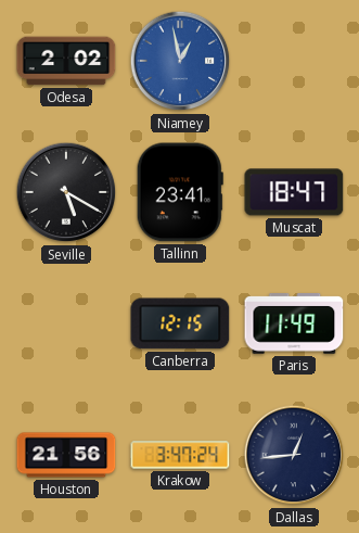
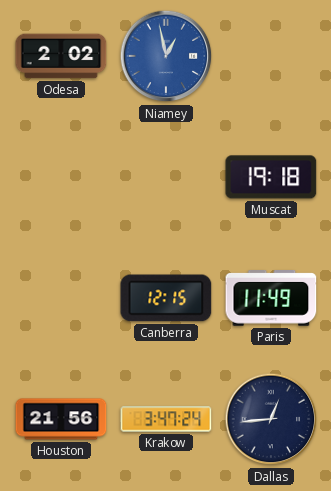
Seville: 5:20 -> none
Tallinn: 23:41 -> none
Muscat: 18:47 -> 19:18
